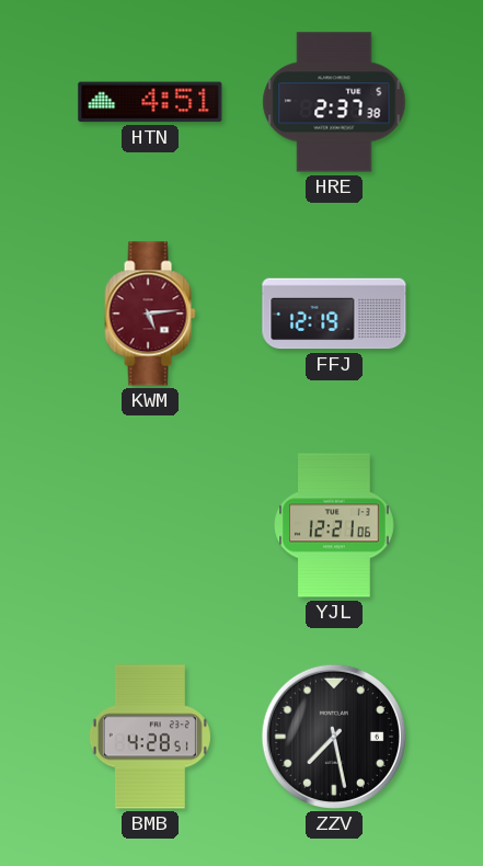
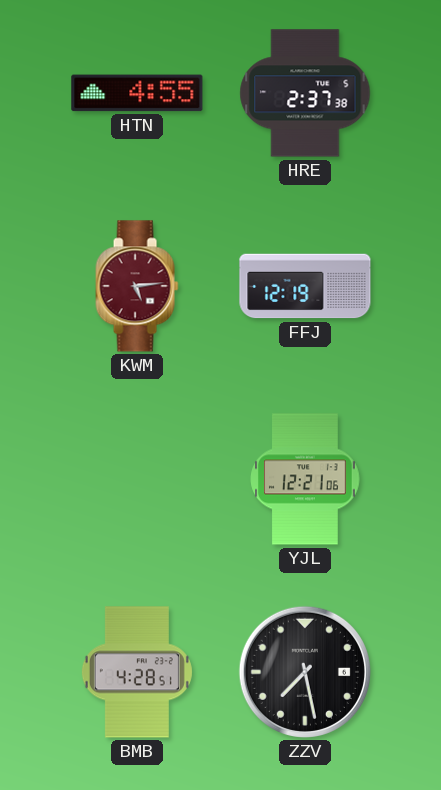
HTN: 4:51 -> 4:55
